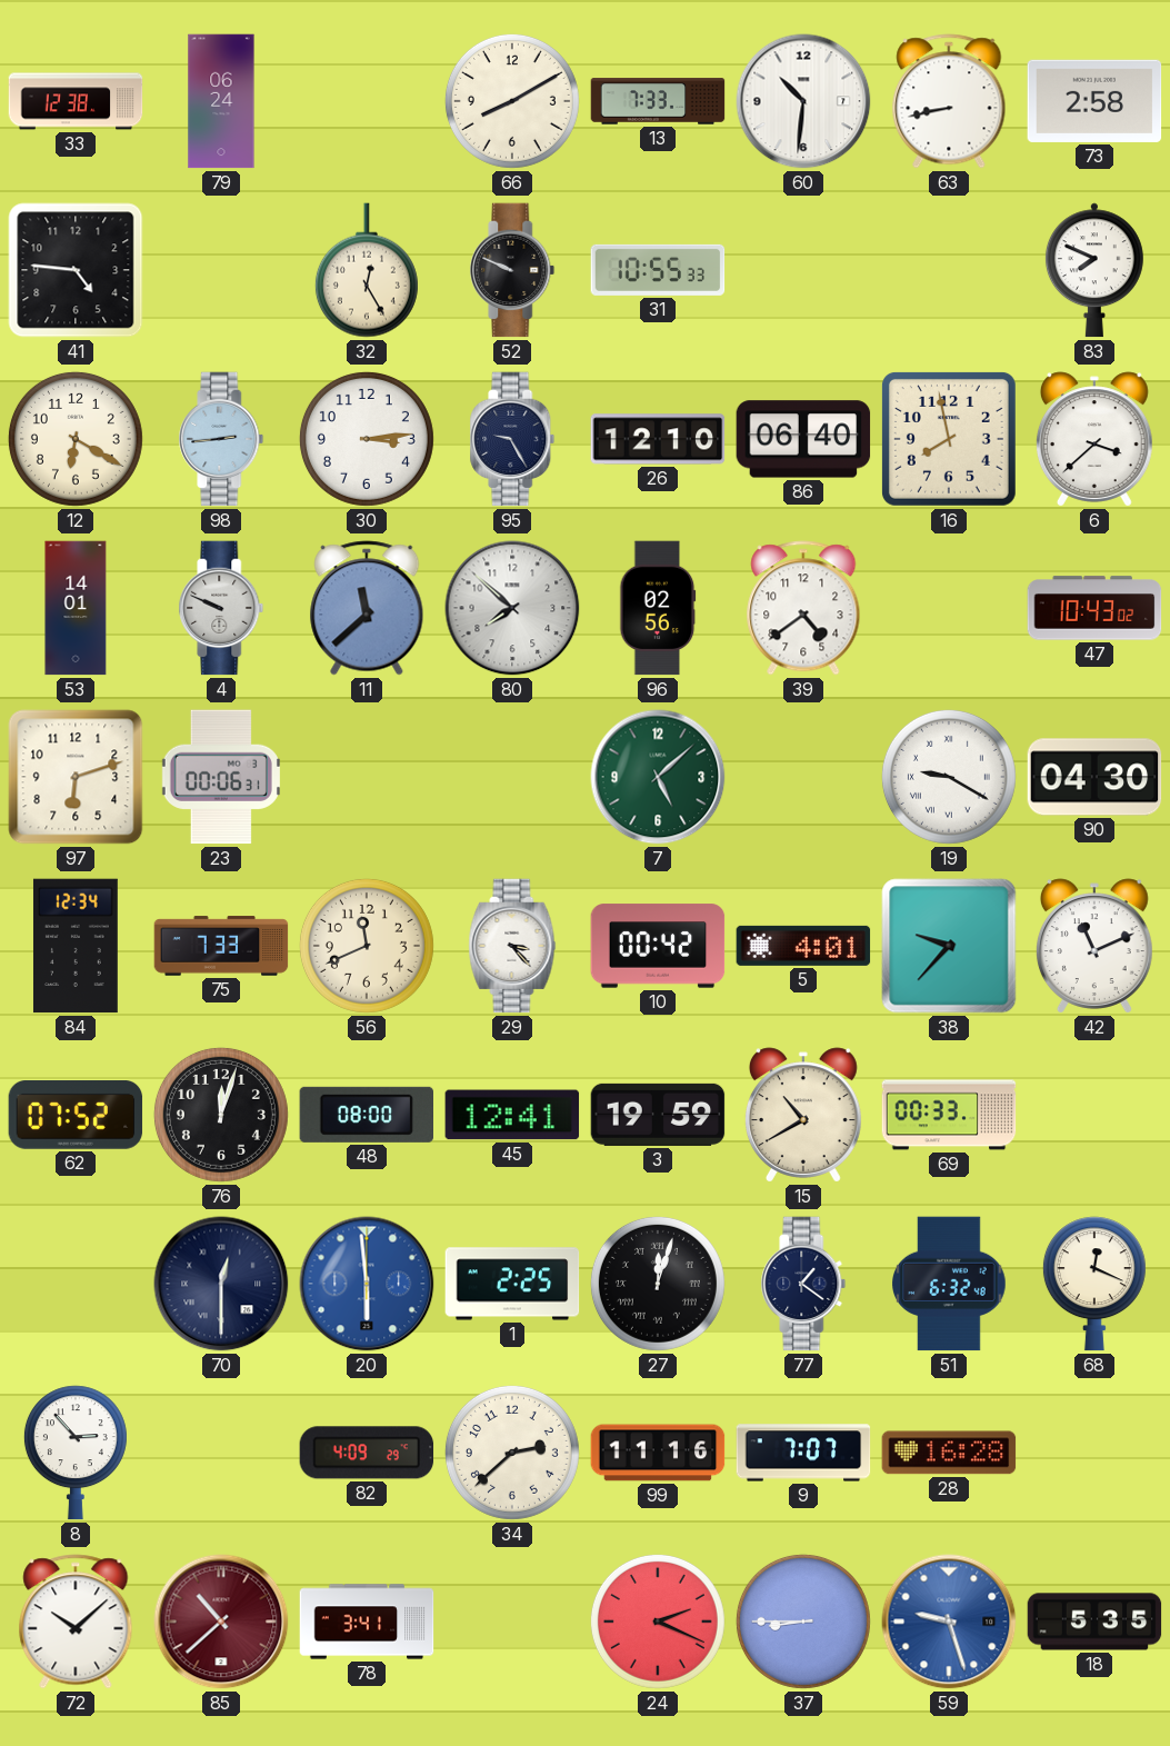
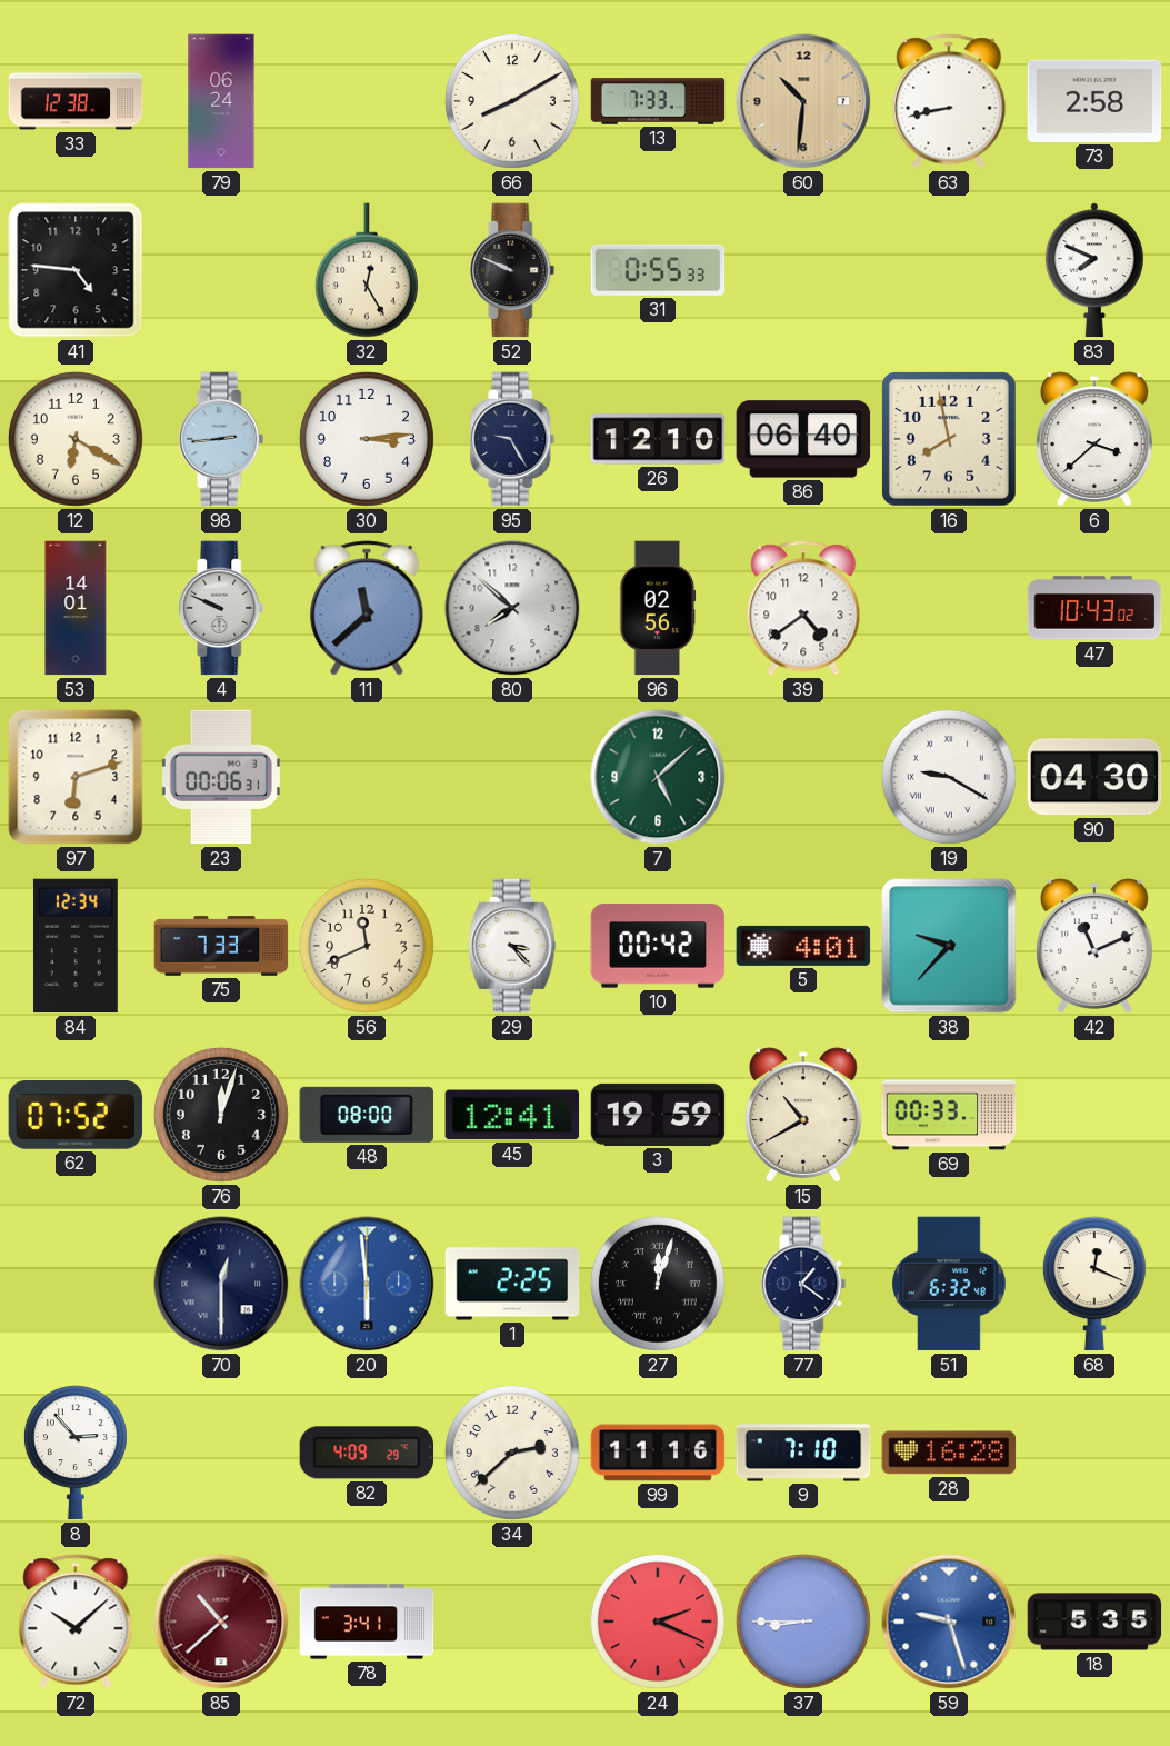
60 dial: white -> champagne
31: 10:55 -> 0:55
9: 7:07 -> 7:10
